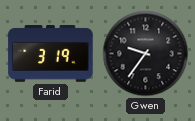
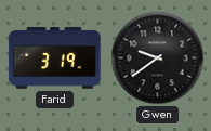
Gwen: 9:36 -> 9:39
